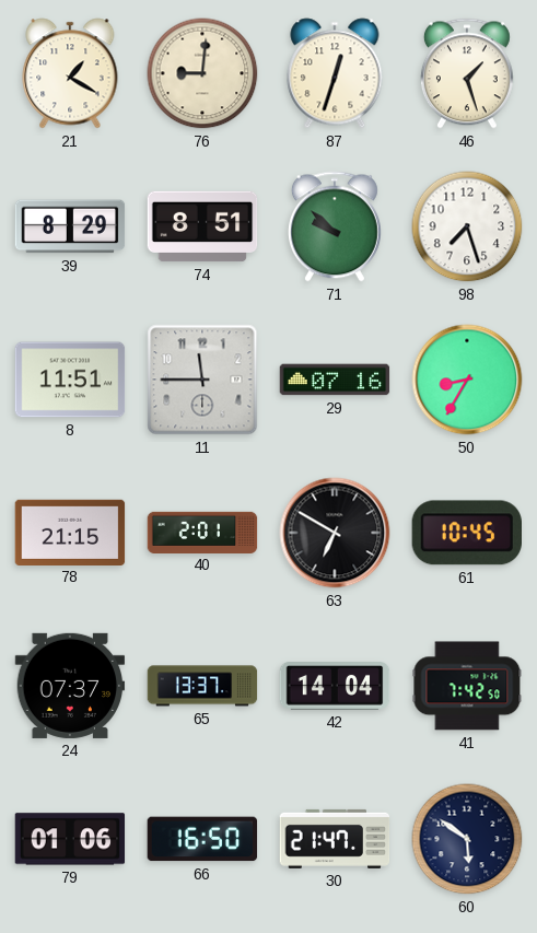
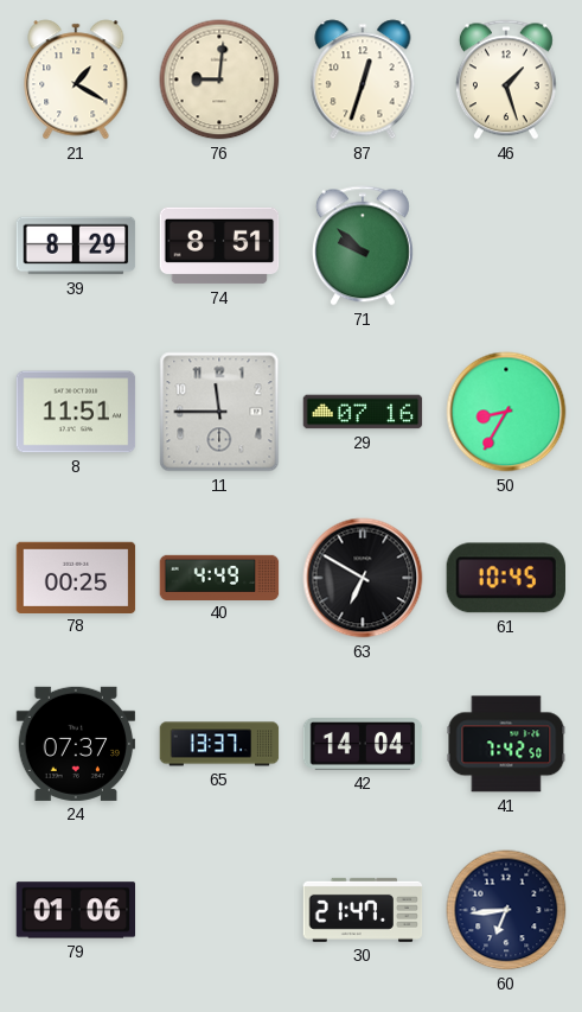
98: 7:27 -> none
78: 21:15 -> 00:25
40: 2:01 -> 4:49
66: 16:50 -> none
60: 5:51 -> 6:44
